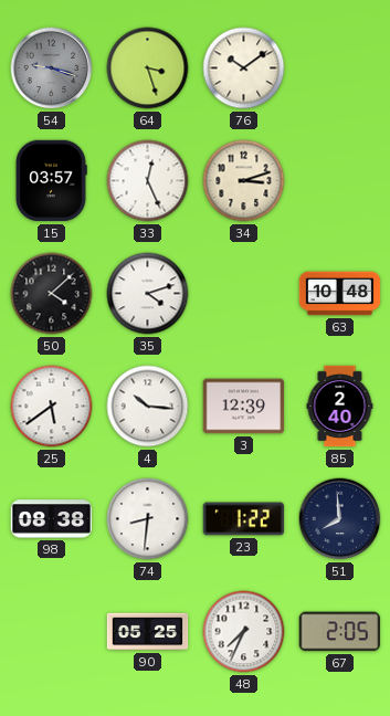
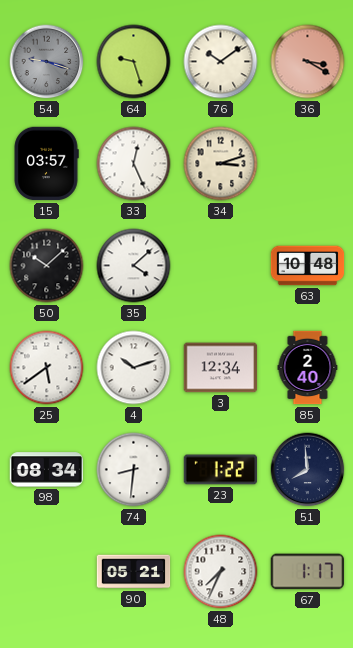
64: 3:27 -> 9:27
36: none -> 3:20
50: 4:08 -> 10:08
35: 4:12 -> 4:08
4: 10:16 -> 10:12
3: 12:39 -> 12:34
98: 08:38 -> 08:34
90: 05:25 -> 05:21
67: 2:05 -> 1:17
